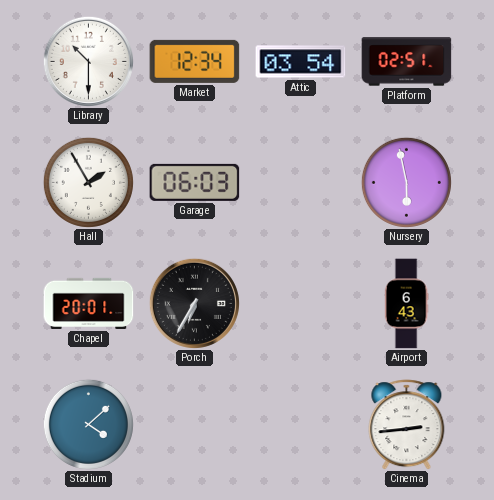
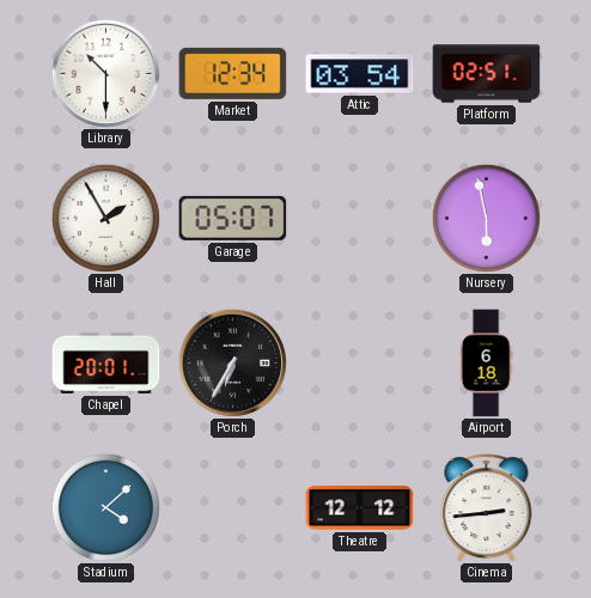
Garage: 06:03 -> 05:07
Airport: 6:43 -> 6:18
Theatre: none -> 12:12
